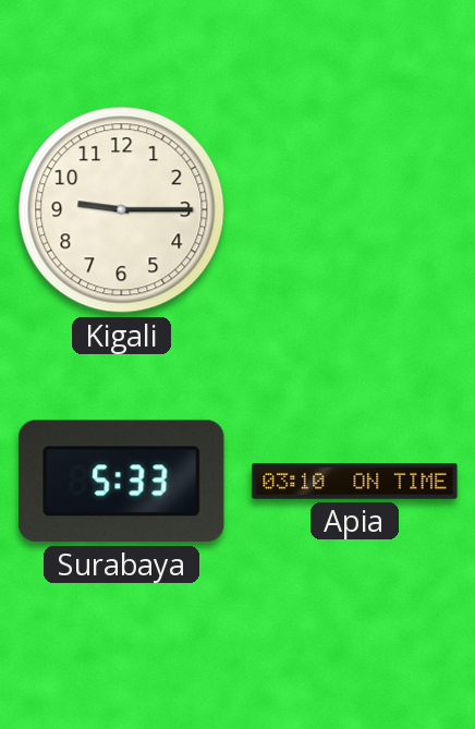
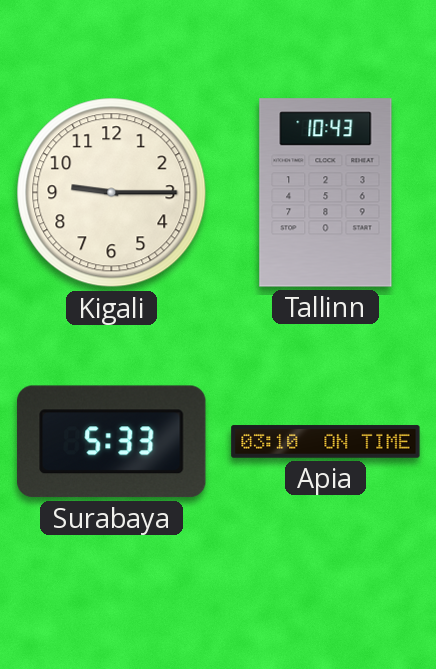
Tallinn: none -> 10:43
